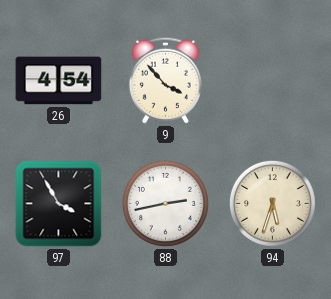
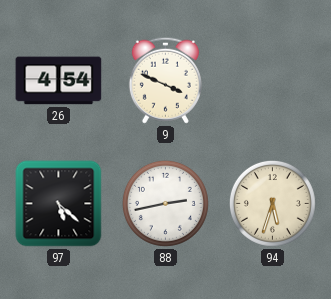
9: 3:53 -> 3:49
97: 3:55 -> 5:22
